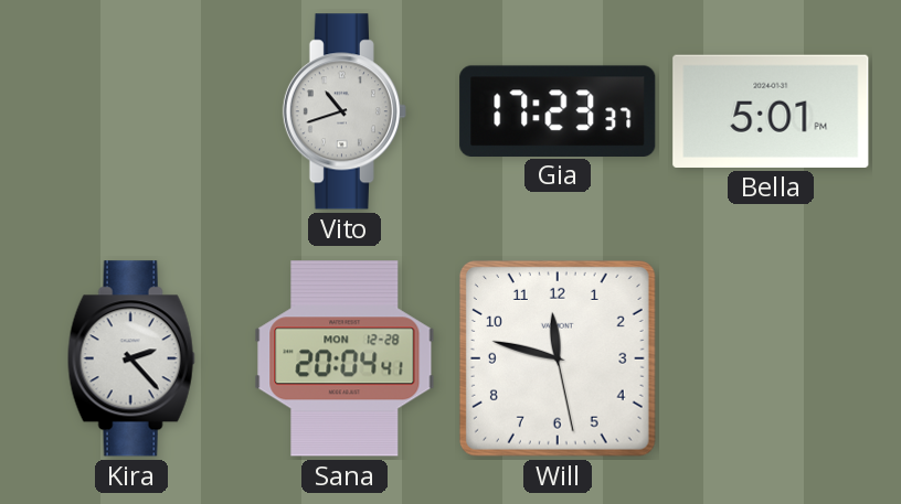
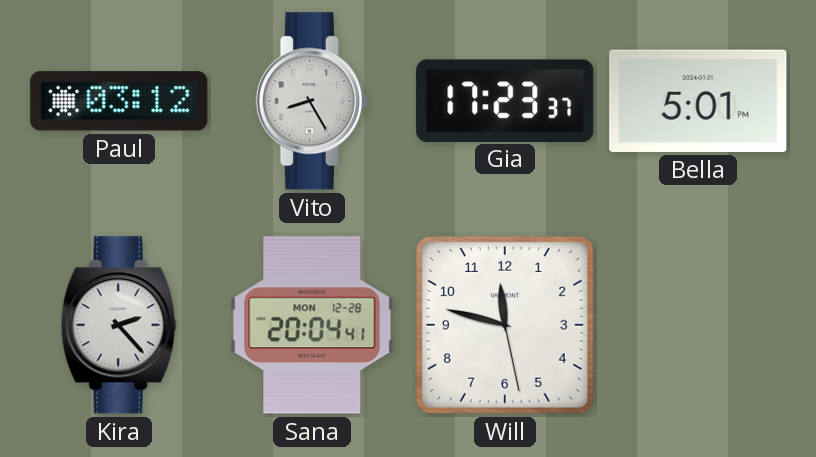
Paul: none -> 03:12
Vito: 10:42 -> 8:25
